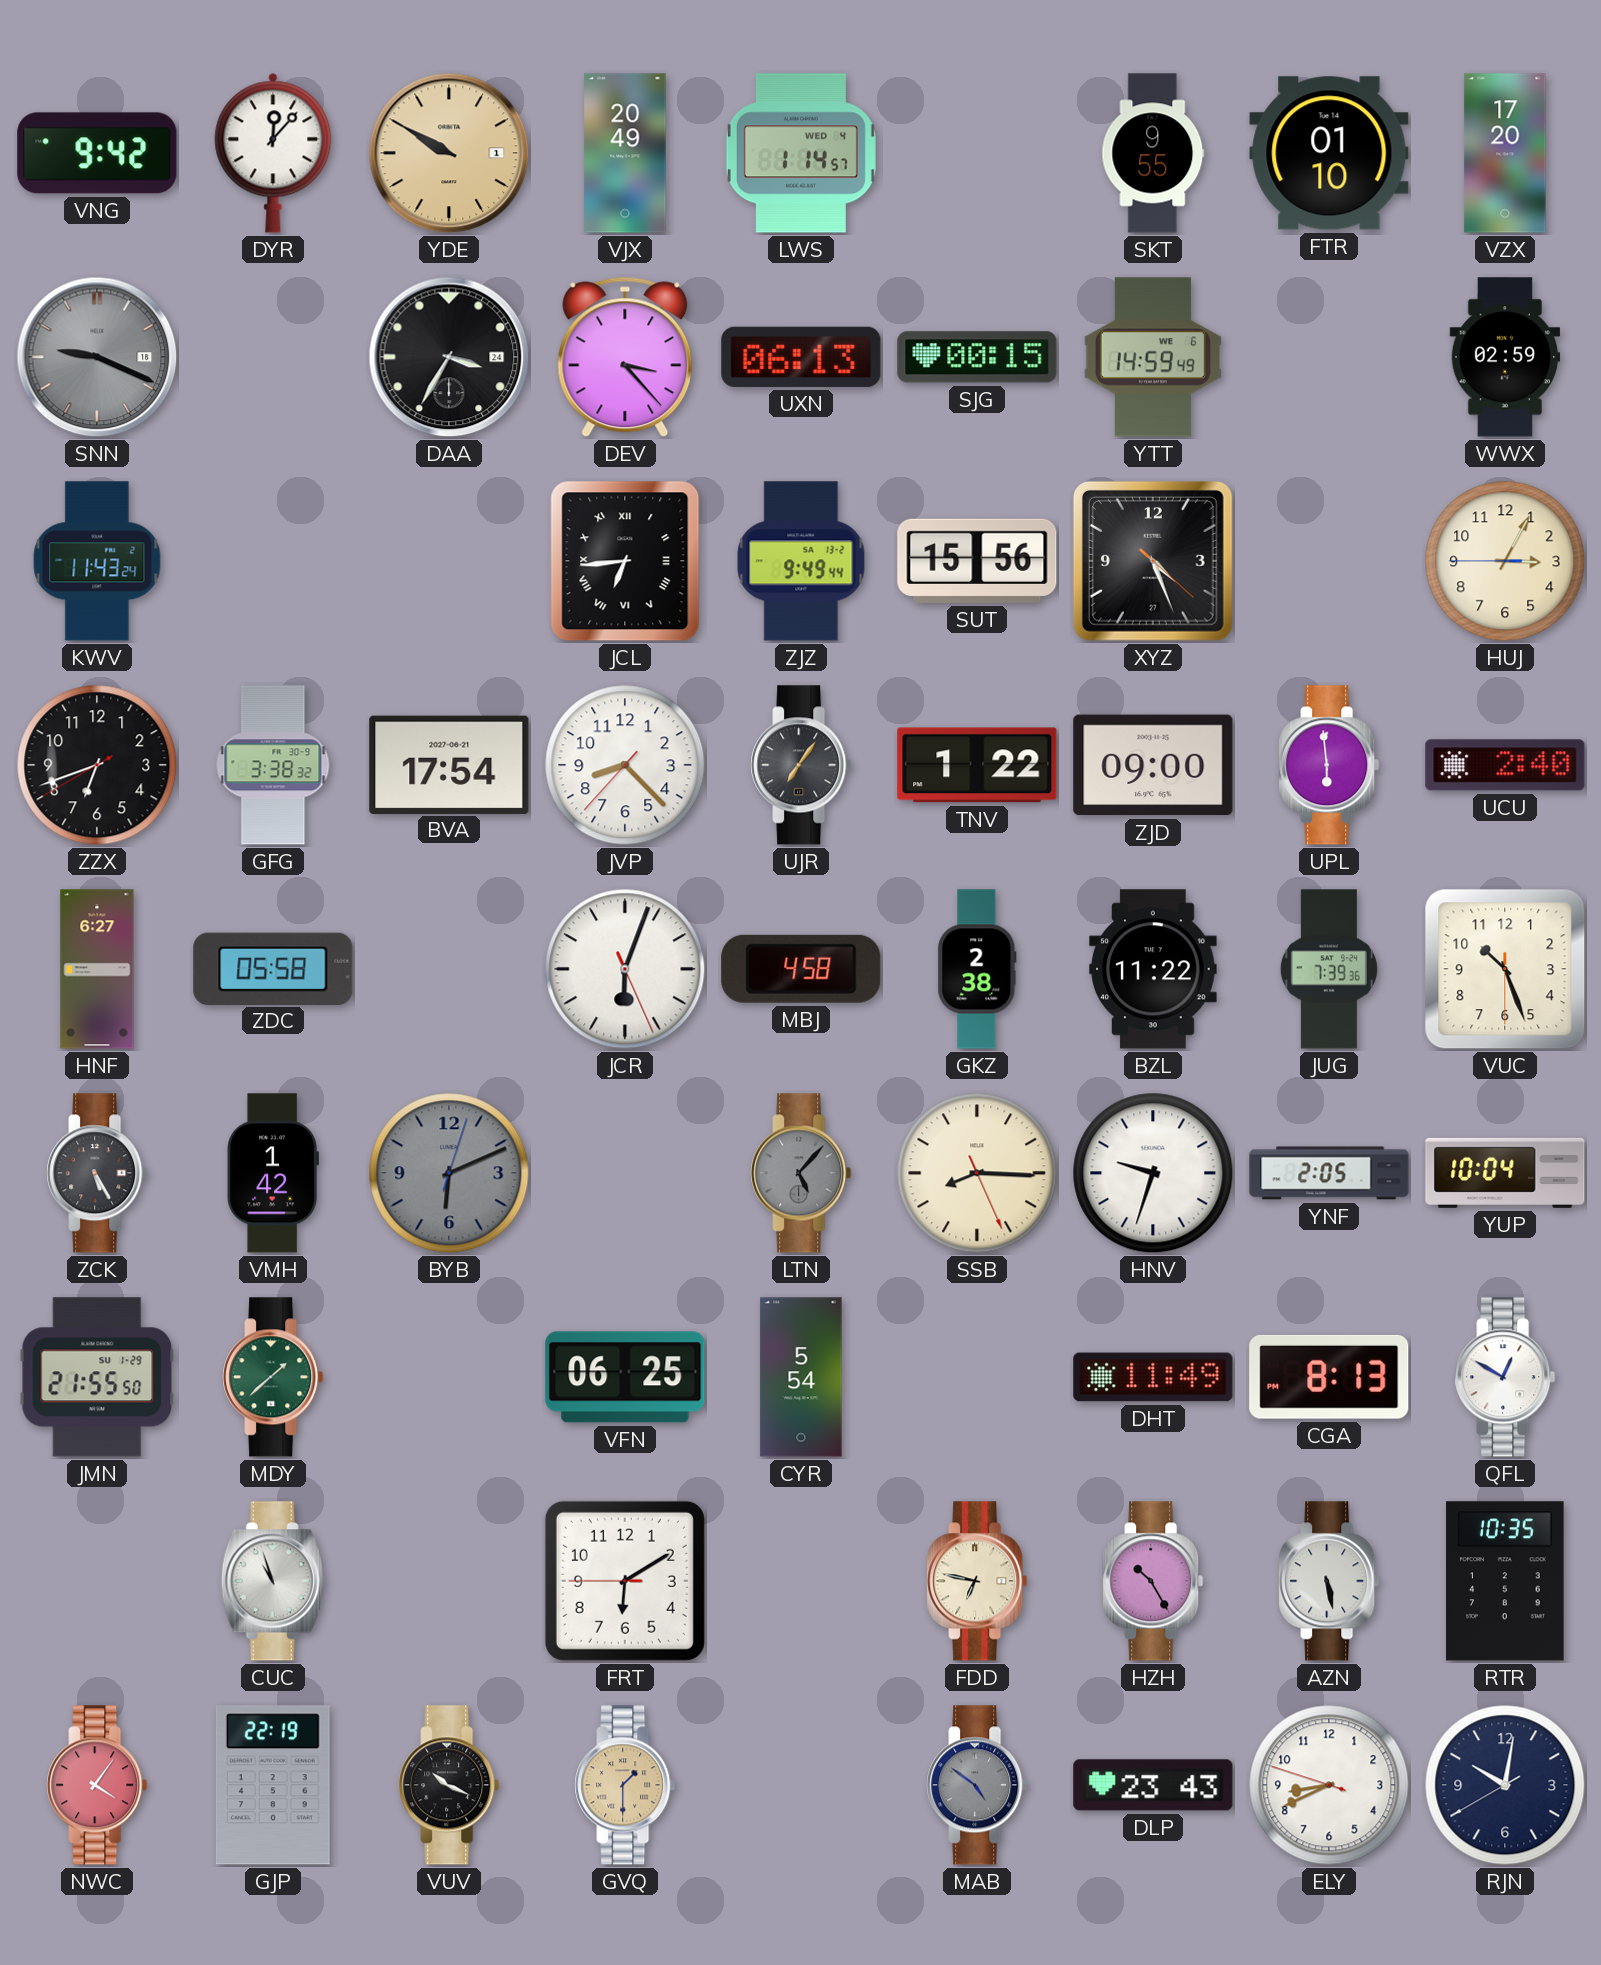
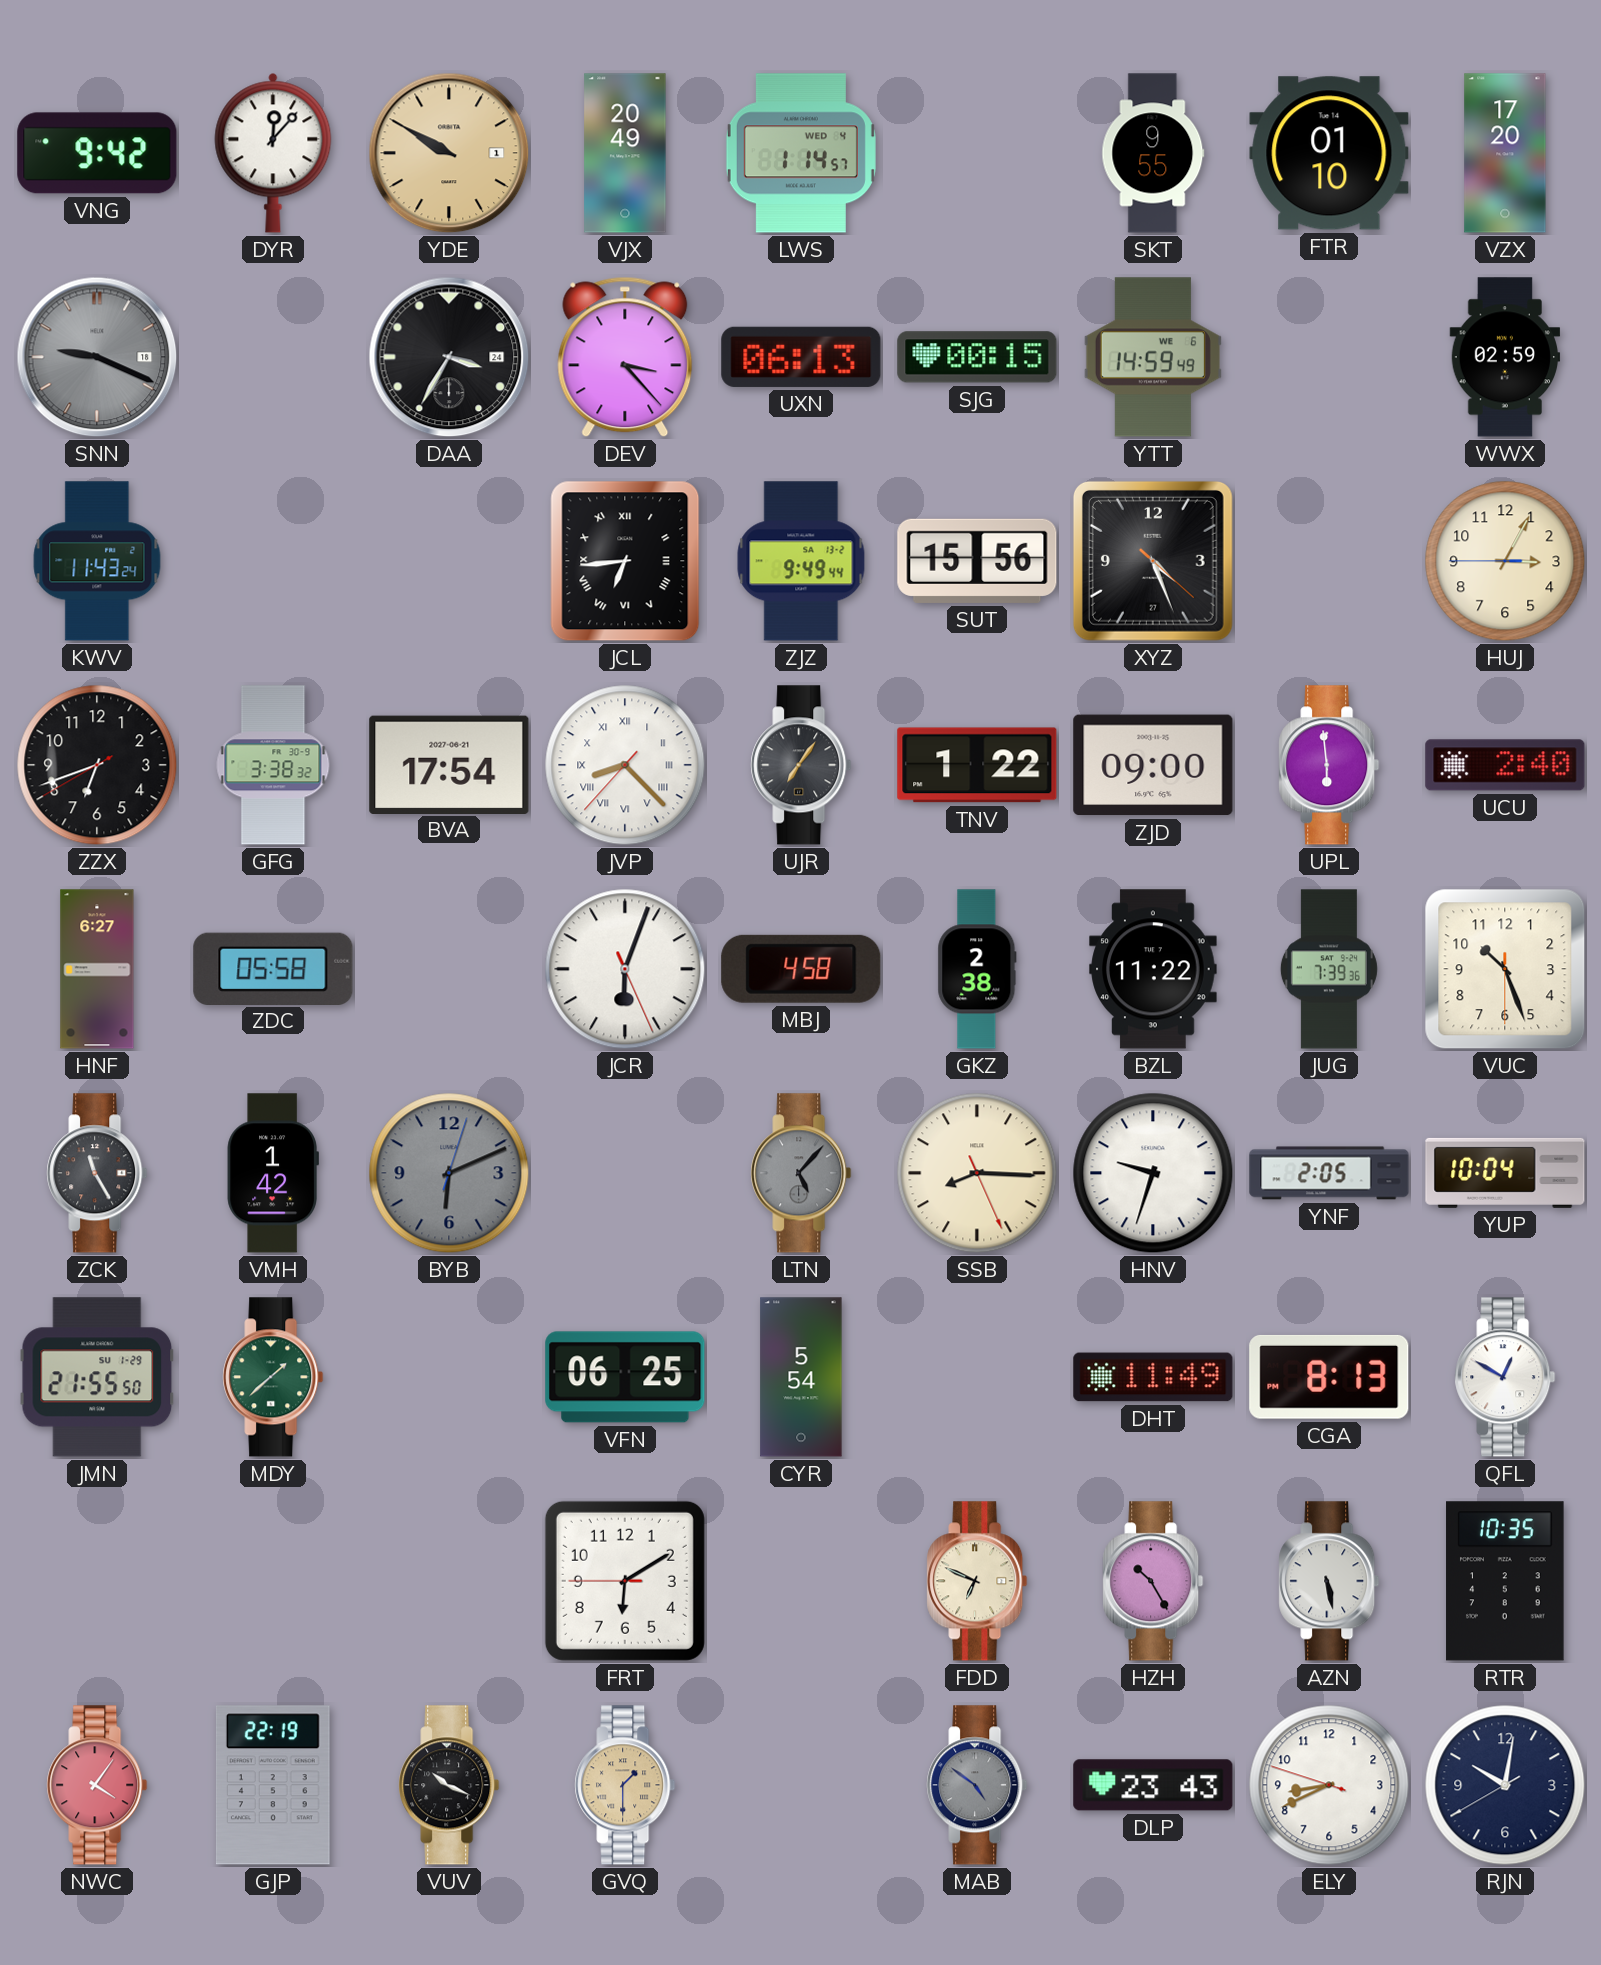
JVP numerals: Arabic -> Roman
ZCK: 5:25 -> 11:25
CUC: 10:57 -> none
FDD: 6:47 -> 6:49
